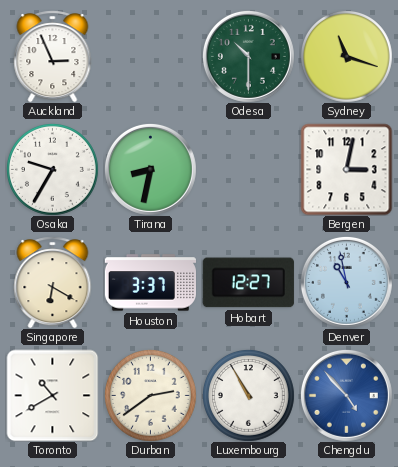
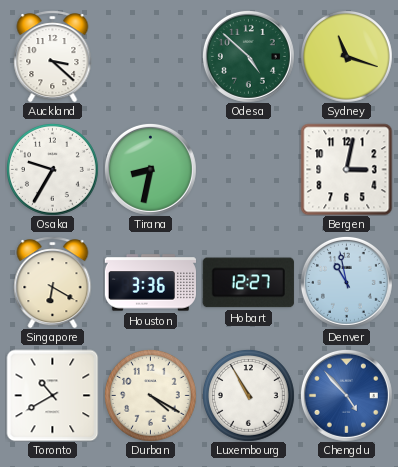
Auckland: 2:56 -> 3:22
Odesa: 10:30 -> 4:52
Houston: 3:37 -> 3:36
Durban: 2:39 -> 4:20
